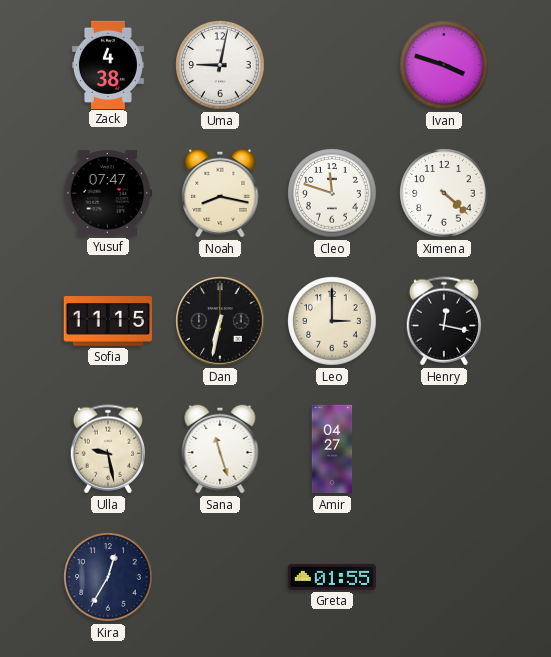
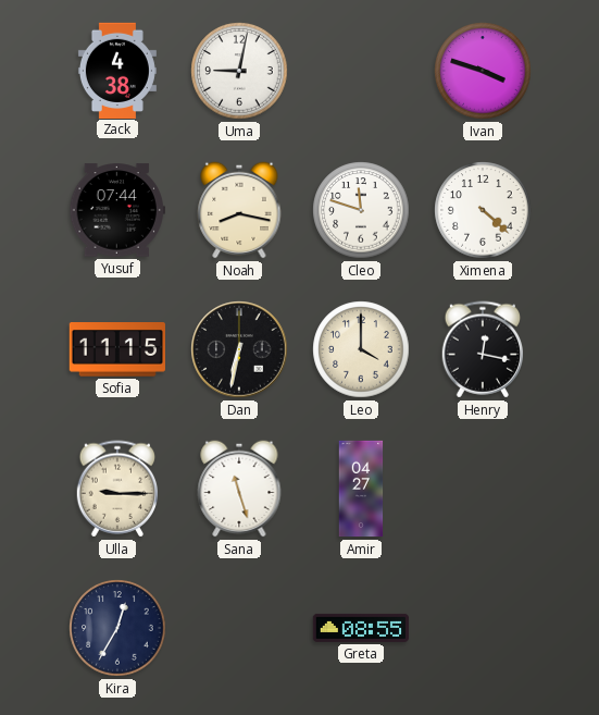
Yusuf: 07:47 -> 07:44
Leo: 3:00 -> 4:00
Ulla: 9:28 -> 9:15
Greta: 01:55 -> 08:55
